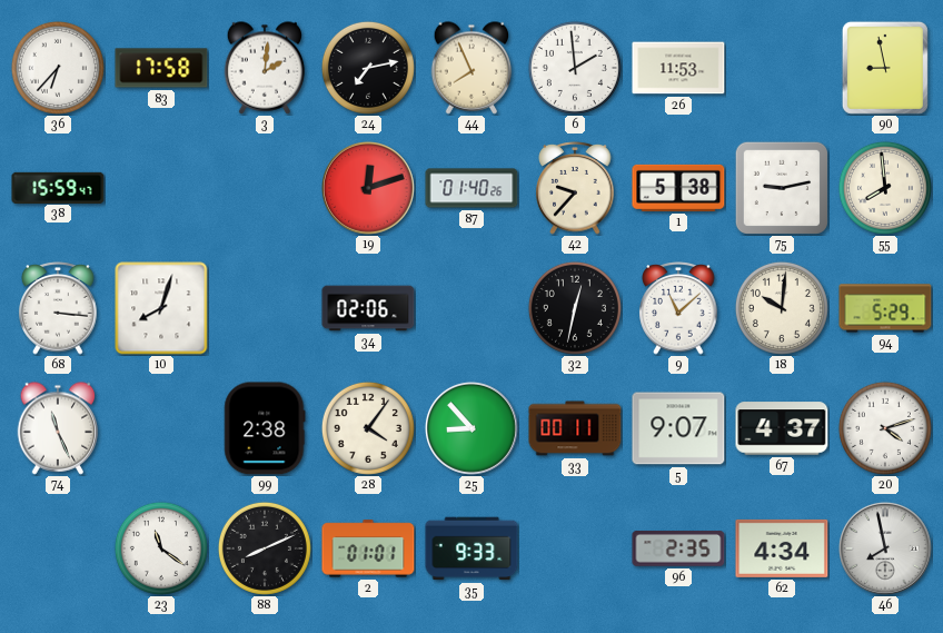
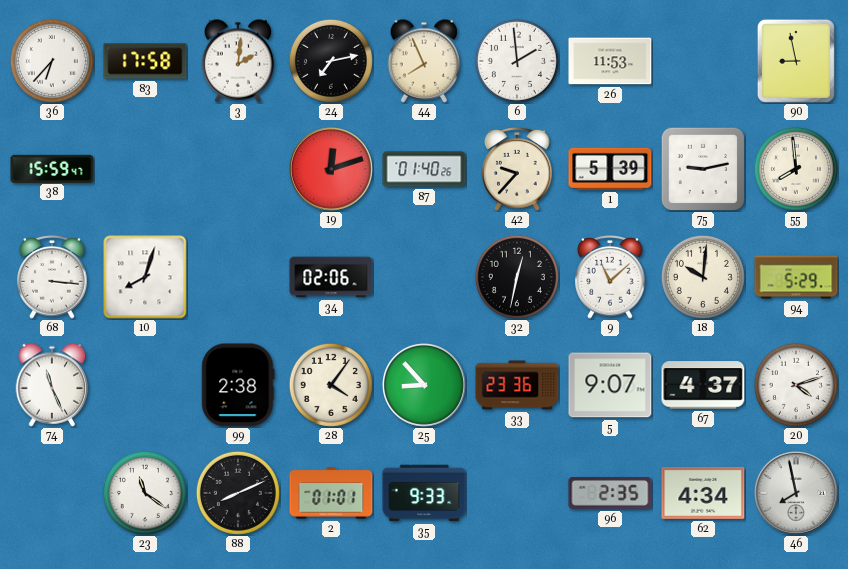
1: 5:38 -> 5:39
33: 00:11 -> 23:36
